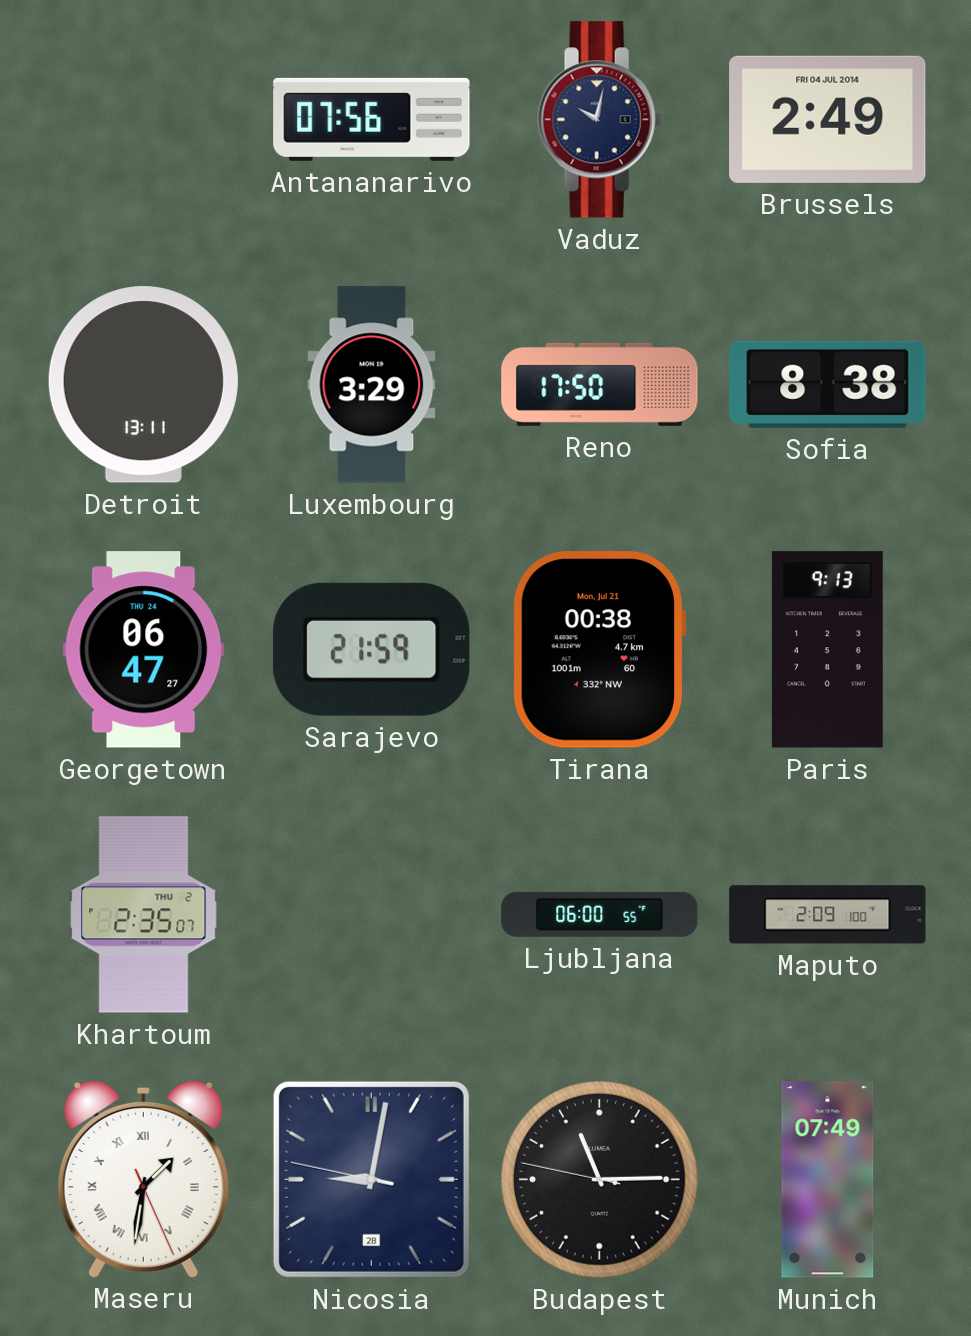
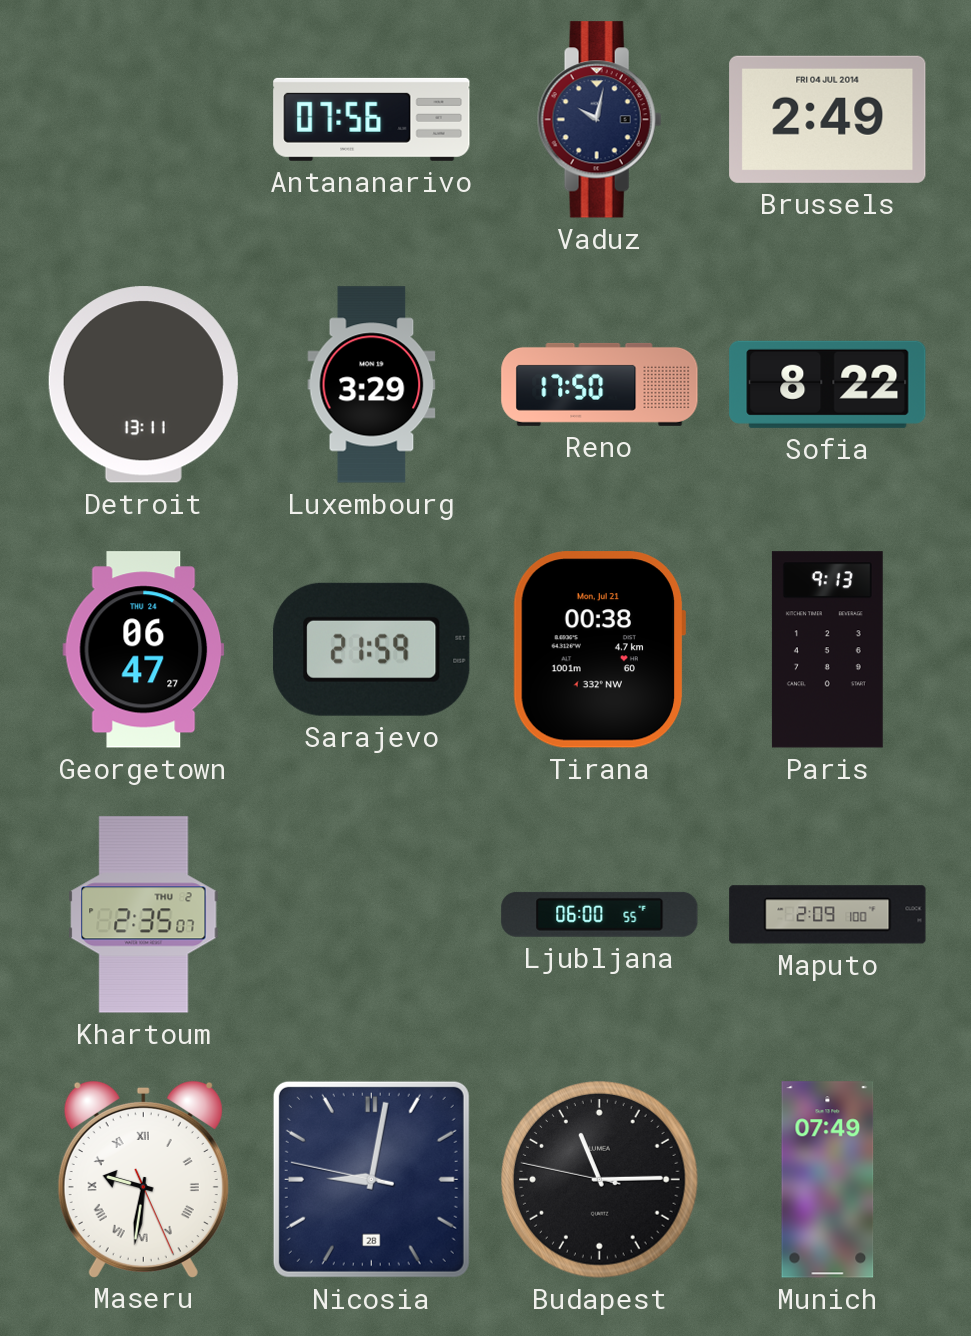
Sofia: 8:38 -> 8:22
Maseru: 1:31 -> 9:31
